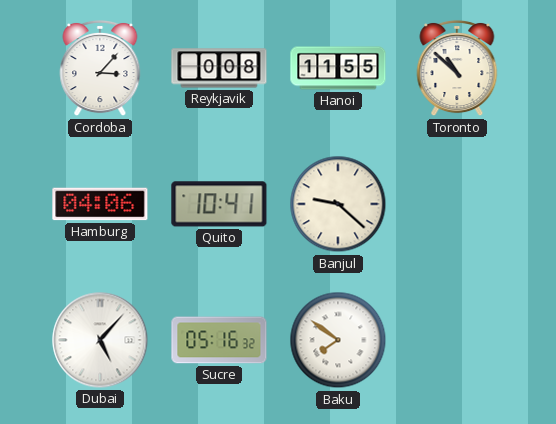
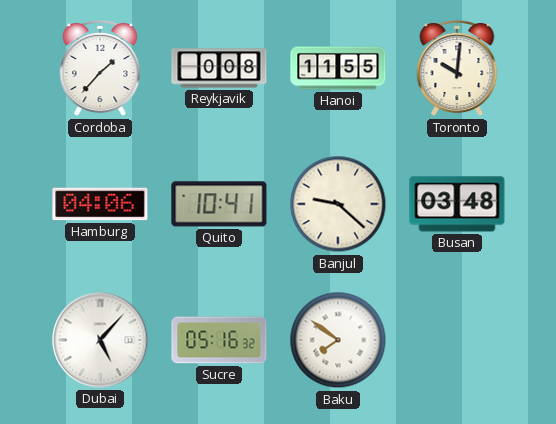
Cordoba: 3:07 -> 1:37
Toronto: 10:52 -> 10:01
Busan: none -> 03:48
